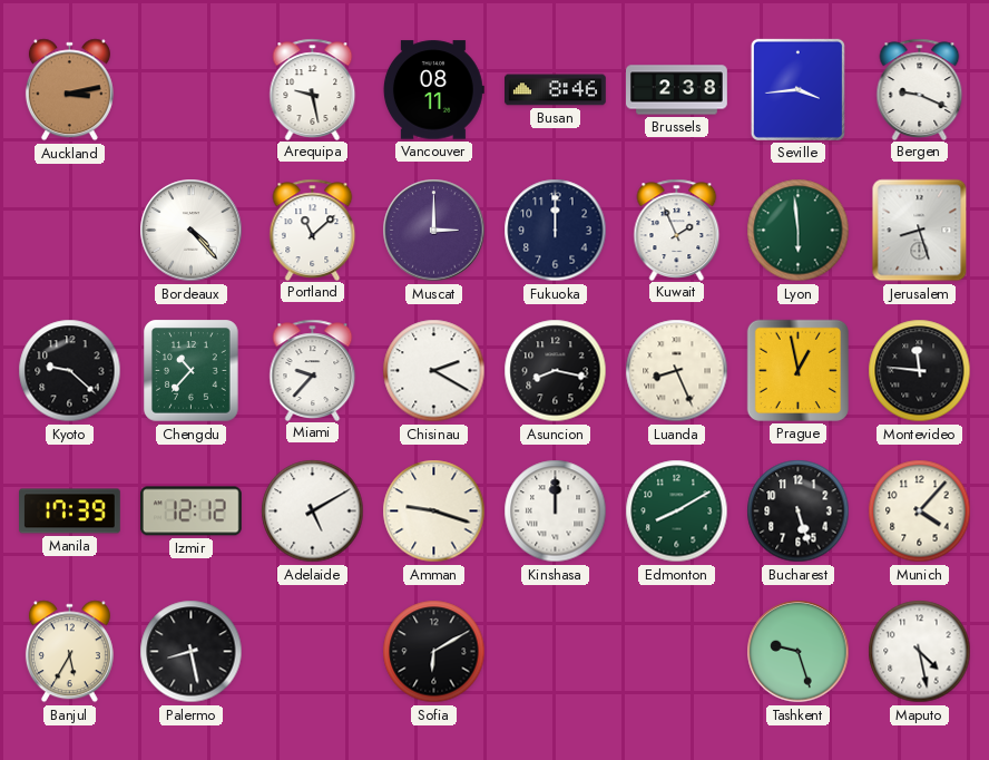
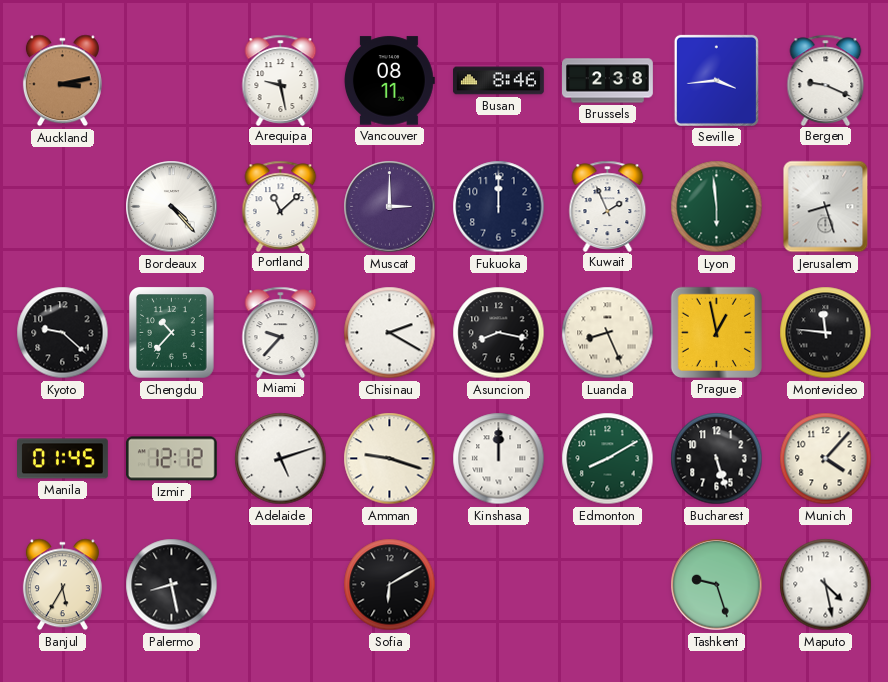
Manila: 17:39 -> 01:45
Adelaide: 5:10 -> 5:12
